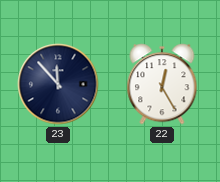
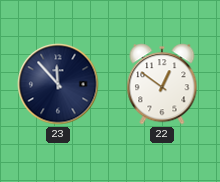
22: 12:25 -> 12:51
